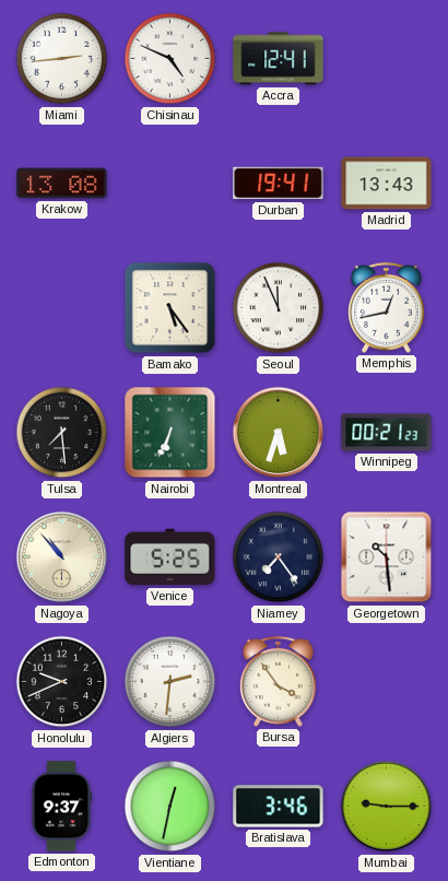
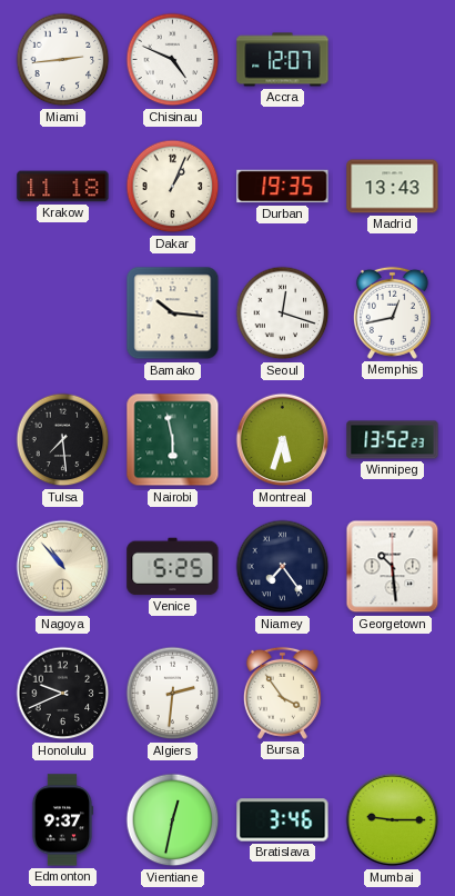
Accra: 12:41 -> 12:07
Krakow: 13:08 -> 11:18
Dakar: none -> 1:04
Durban: 19:41 -> 19:35
Bamako: 5:24 -> 10:16
Seoul: 11:56 -> 12:18
Nairobi: 6:34 -> 5:58
Winnipeg: 00:21 -> 13:52
